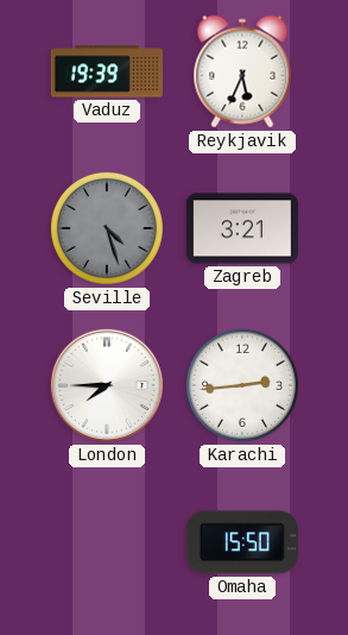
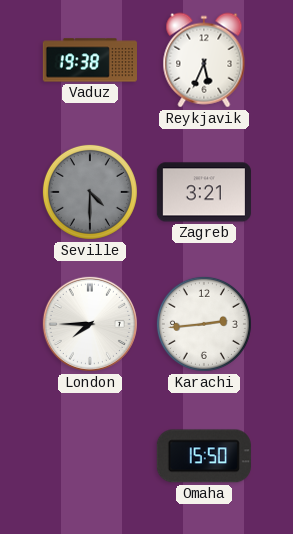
Vaduz: 19:39 -> 19:38
Seville: 4:27 -> 4:30
